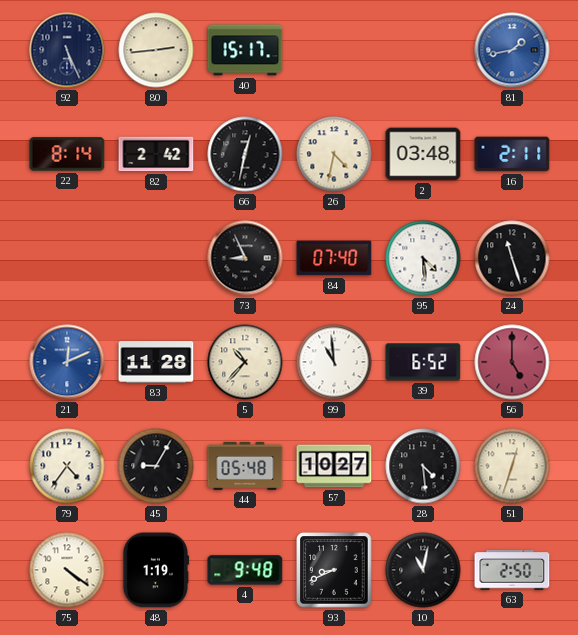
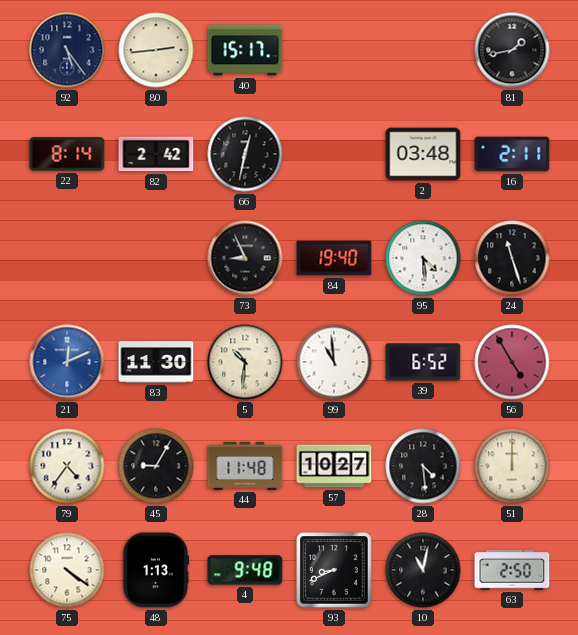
92: 5:26 -> 5:24
81 dial: blue -> black
26: 4:32 -> none
84: 07:40 -> 19:40
83: 11:28 -> 11:30
5: 10:37 -> 10:31
56: 5:00 -> 4:55
44: 05:48 -> 11:48
51: 12:33 -> 12:00
48: 1:19 -> 1:13
